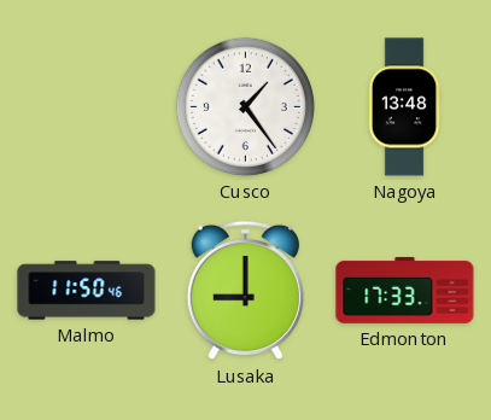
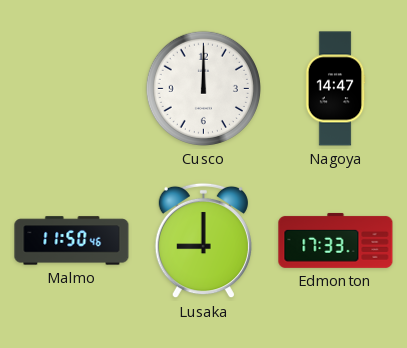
Cusco: 1:24 -> 12:00
Nagoya: 13:48 -> 14:47
